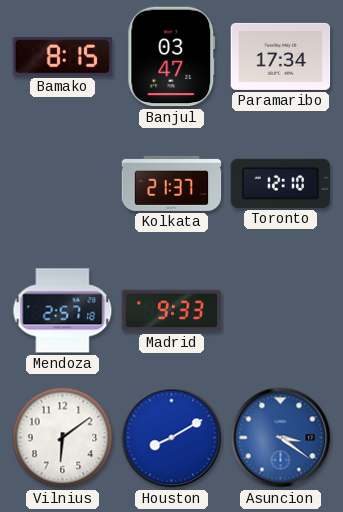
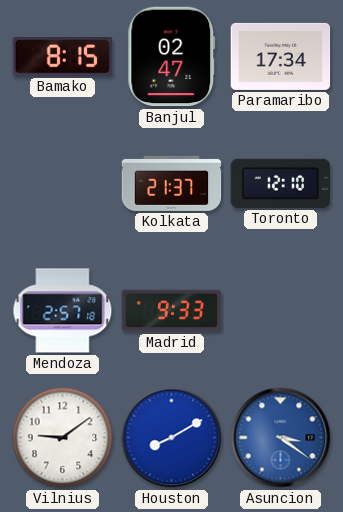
Banjul: 03:47 -> 02:47
Vilnius: 6:09 -> 9:09
